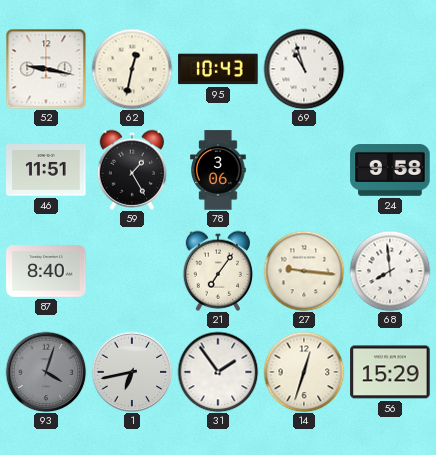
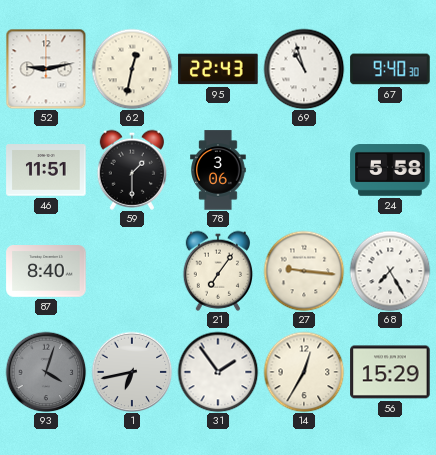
52: 9:17 -> 9:13
95: 10:43 -> 22:43
67: none -> 9:40
59: 1:25 -> 1:30
24: 9:58 -> 5:58
68: 7:59 -> 7:25
14: 12:33 -> 12:35
